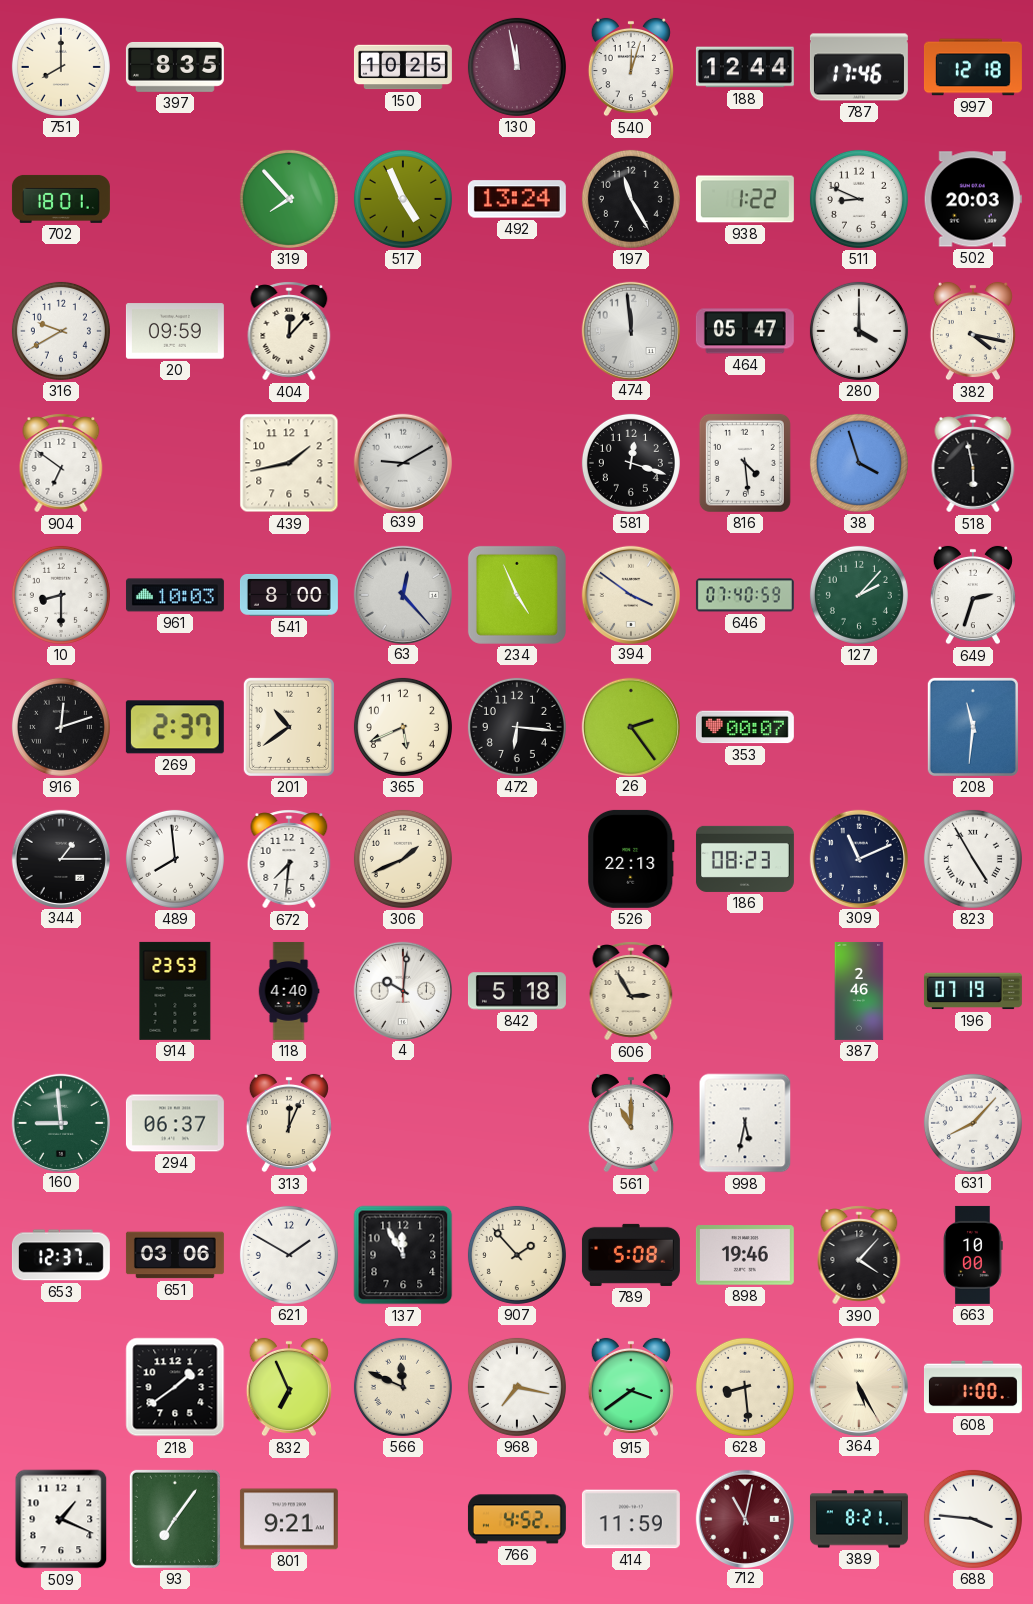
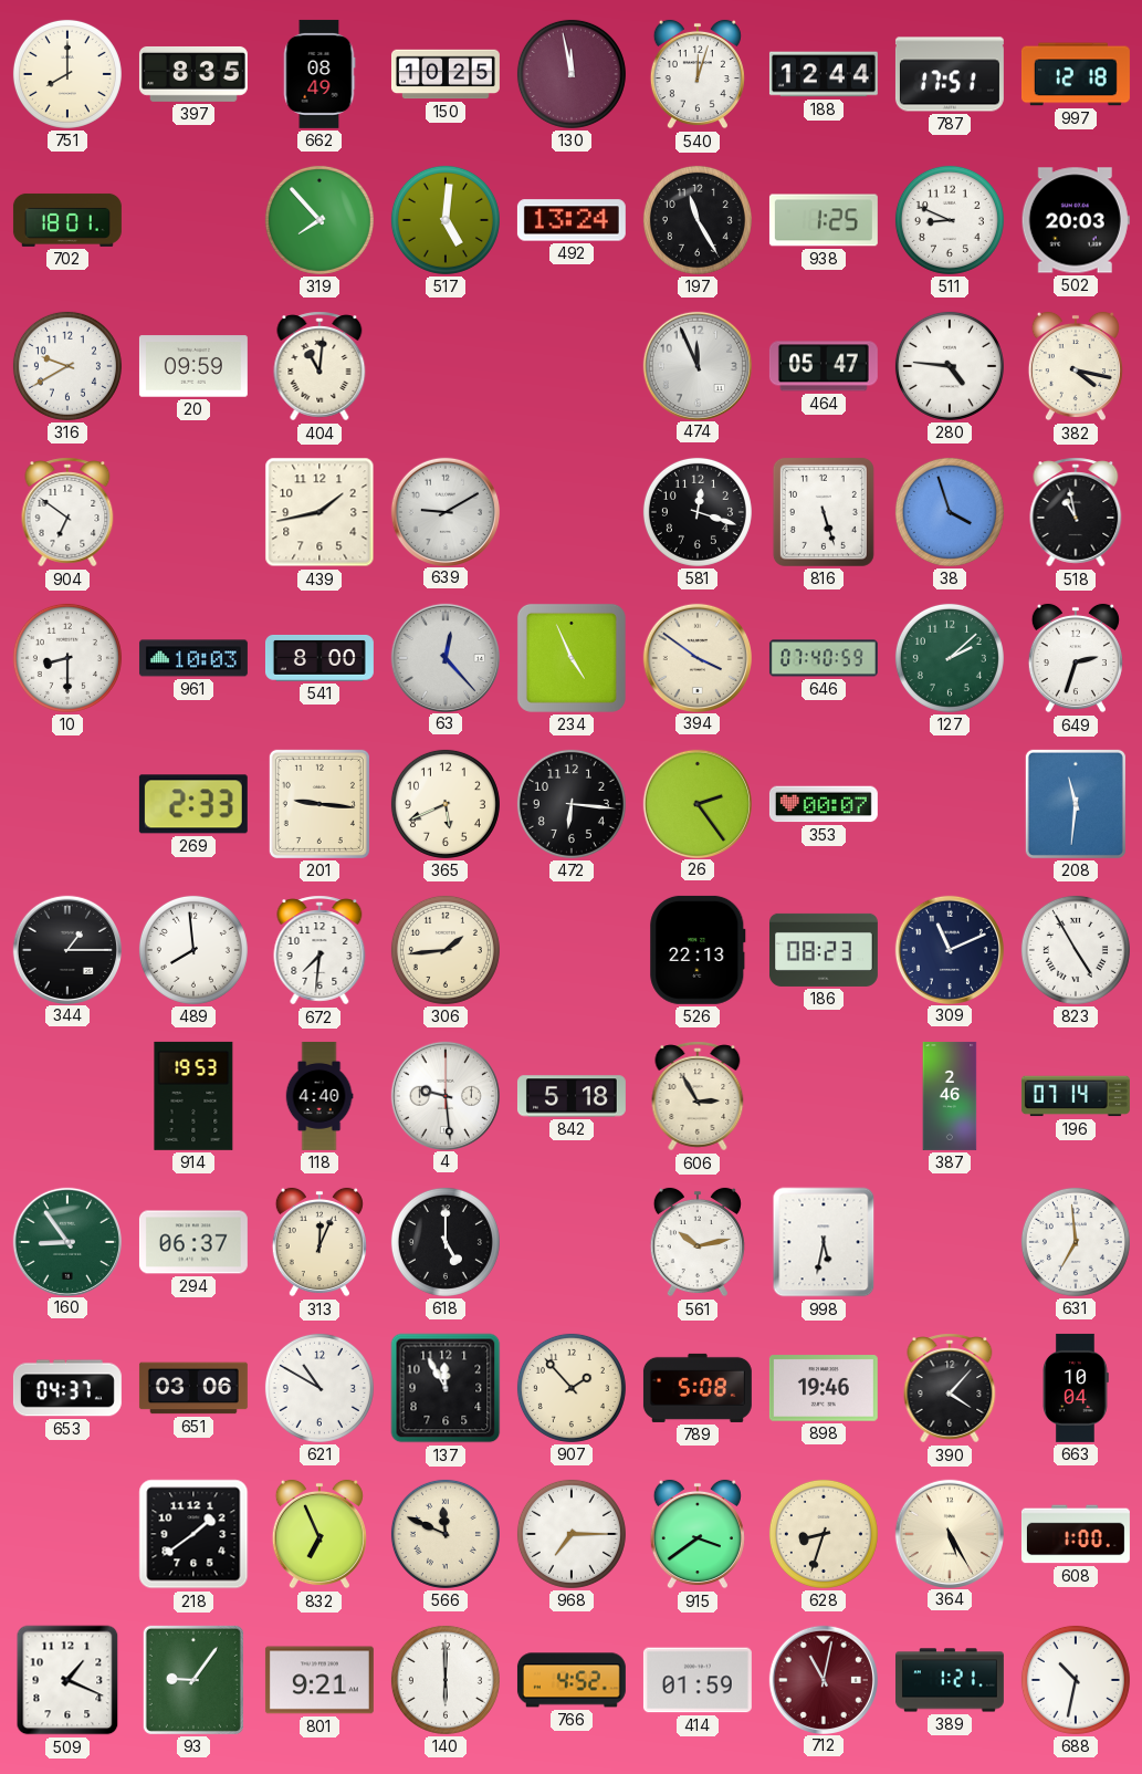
662: none -> 08:49
787: 17:46 -> 17:51
517: 4:56 -> 5:01
938: 1:22 -> 1:25
404: 12:07 -> 11:01
474: 11:59 -> 11:56
280: 4:00 -> 4:46
816: 4:29 -> 5:27
518: 5:58 -> 10:58
127: 2:07 -> 2:08
916: 12:12 -> none
269: 2:37 -> 2:33
201: 10:39 -> 9:16
306: 1:41 -> 1:44
914: 23:53 -> 19:53
4: 10:01 -> 9:29
196: 07:19 -> 07:14
160: 8:59 -> 8:54
618: none -> 5:00
561: 11:00 -> 10:13
631: 8:07 -> 6:59
653: 12:37 -> 04:37
621: 1:50 -> 10:50
663: 10:00 -> 10:04
968: 7:17 -> 7:15
628: 8:29 -> 8:33
93: 7:06 -> 9:06
140: none -> 6:00
414: 11:59 -> 01:59
389: 8:21 -> 1:21
688: 3:46 -> 10:32
